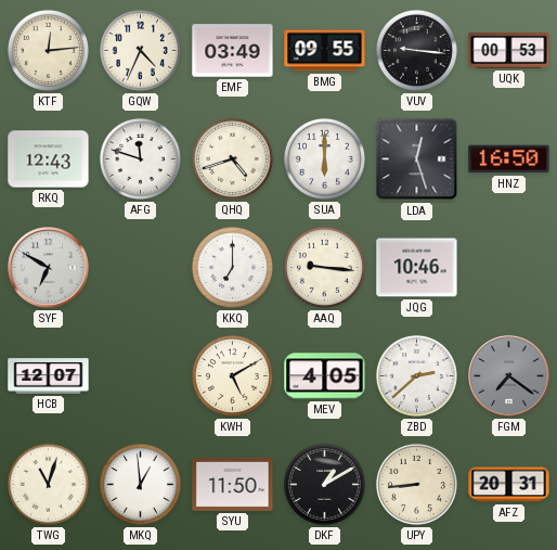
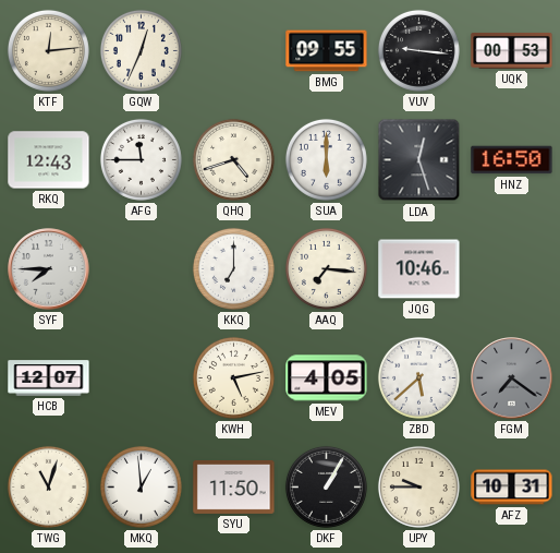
GQW: 4:34 -> 12:34
EMF: 03:49 -> none
AFG: 11:48 -> 11:45
SYF: 6:50 -> 7:45
AAQ: 9:16 -> 7:16
KWH: 5:10 -> 5:13
ZBD: 2:38 -> 5:38
DKF: 1:10 -> 1:05
UPY: 8:44 -> 9:45
AFZ: 20:31 -> 10:31
